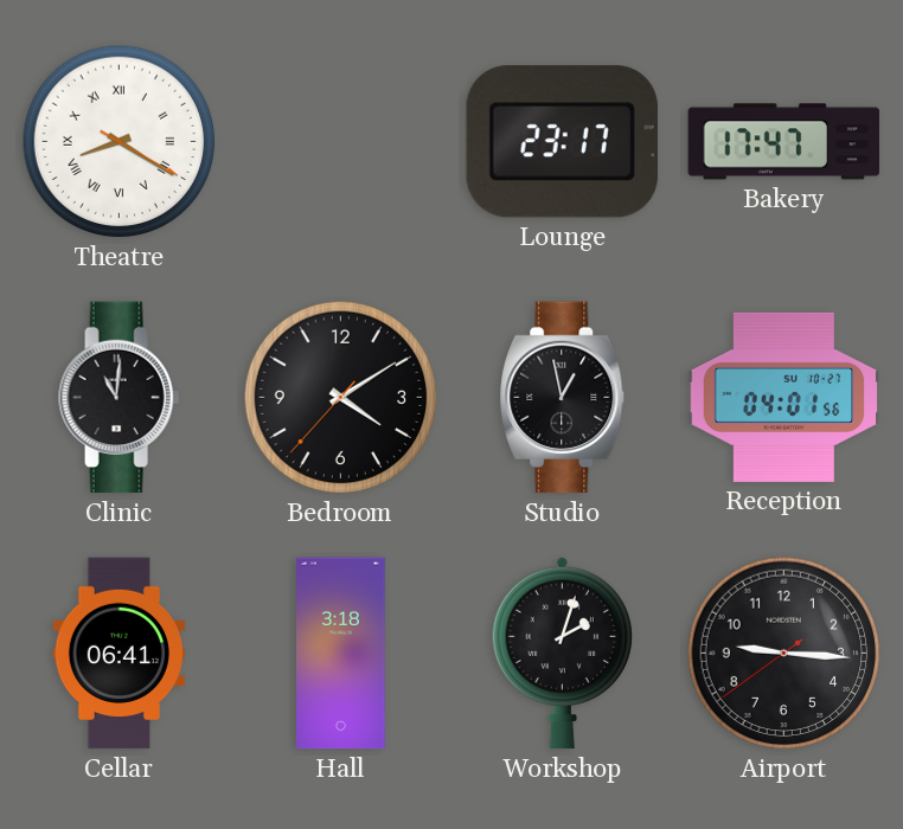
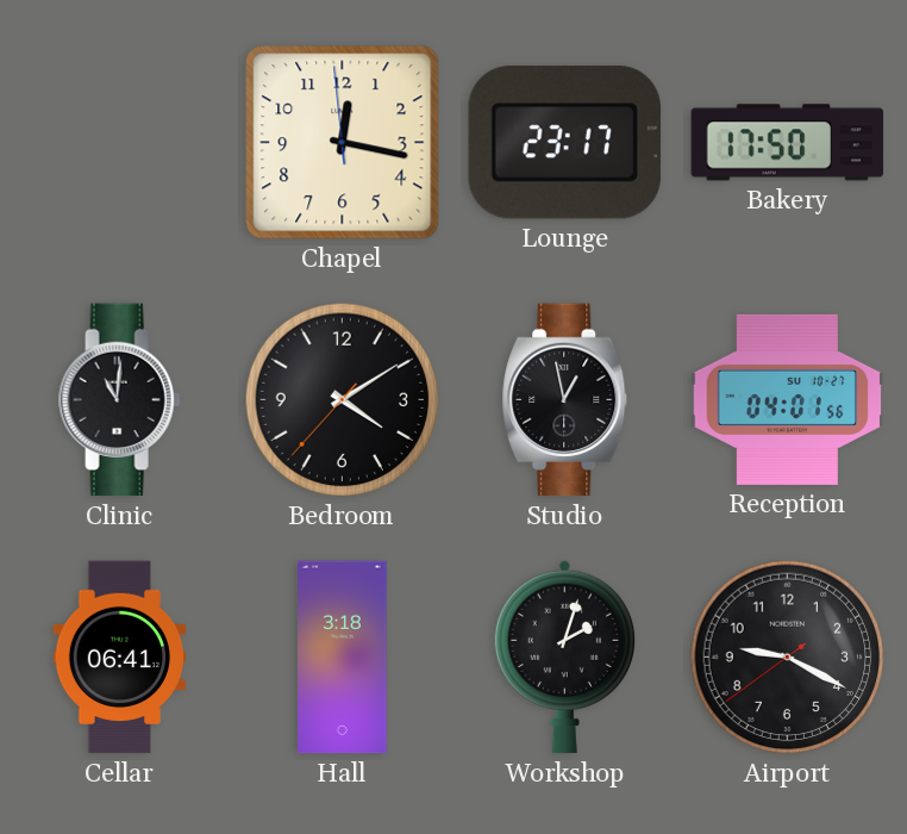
Theatre: 8:20 -> none
Chapel: none -> 12:16
Bakery: 17:47 -> 17:50
Airport: 9:15 -> 9:19
